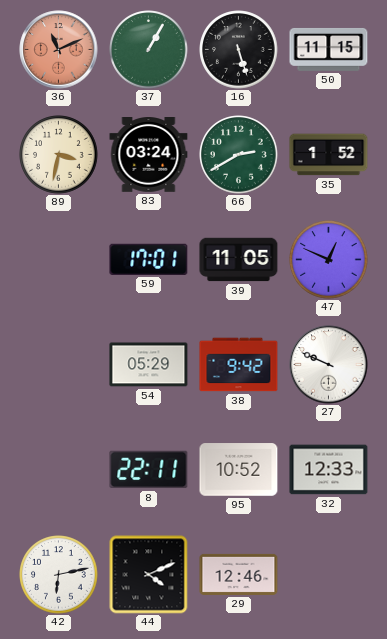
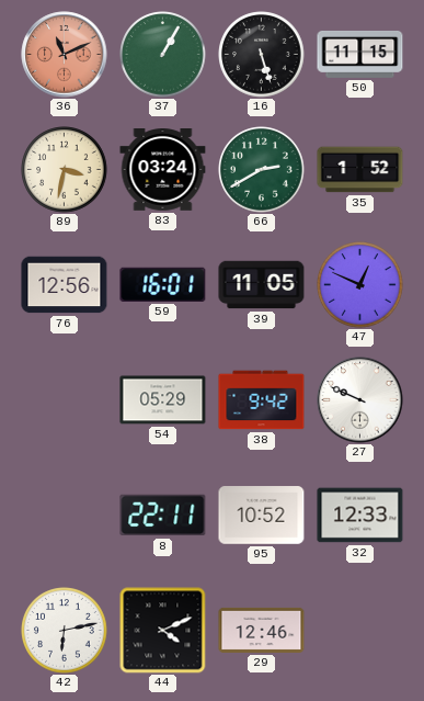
76: none -> 12:56
59: 17:01 -> 16:01
